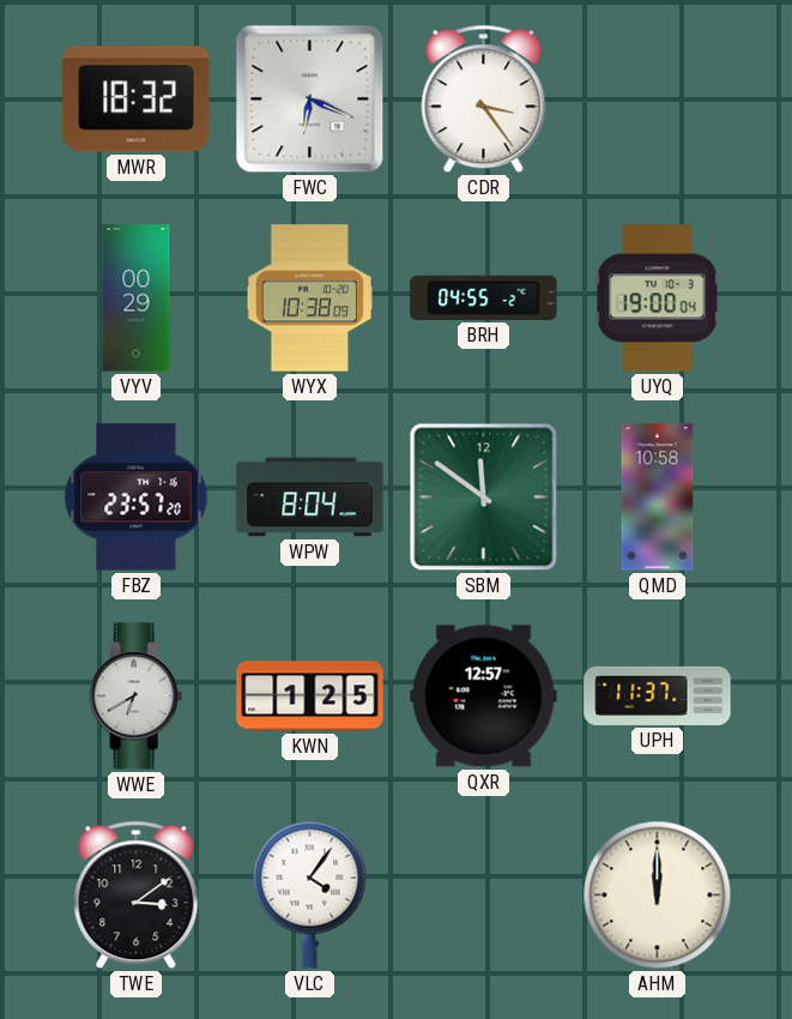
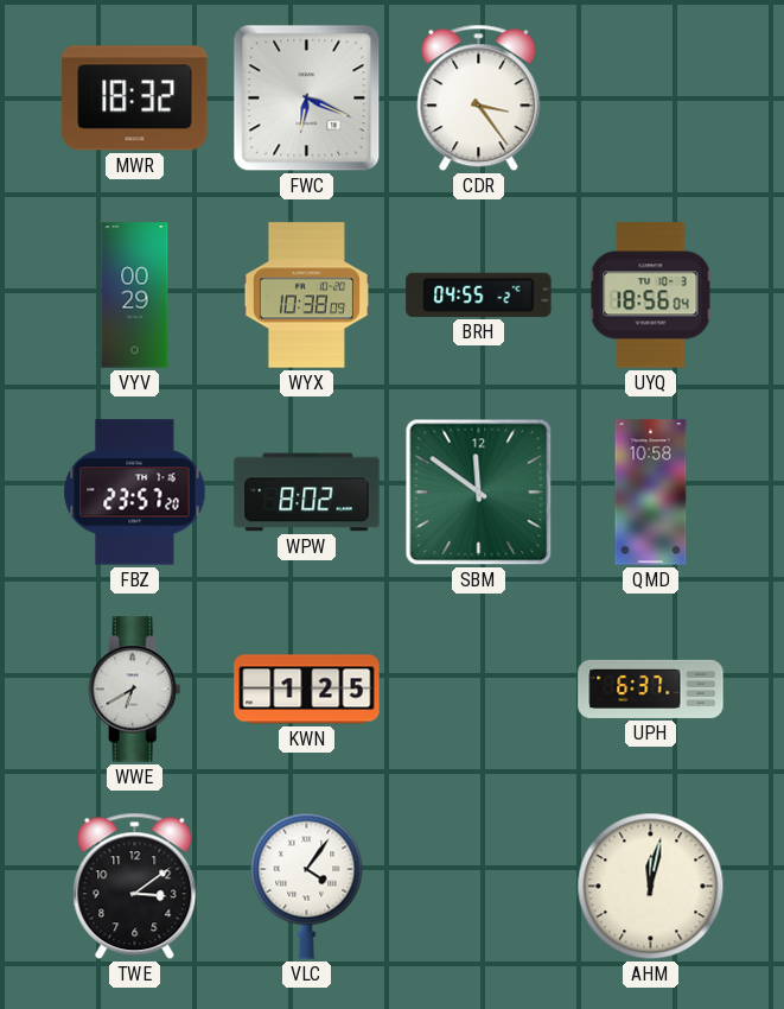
UYQ: 19:00 -> 18:56
WPW: 8:04 -> 8:02
QXR: 12:57 -> none
UPH: 11:37 -> 6:37
AHM: 12:00 -> 12:02
